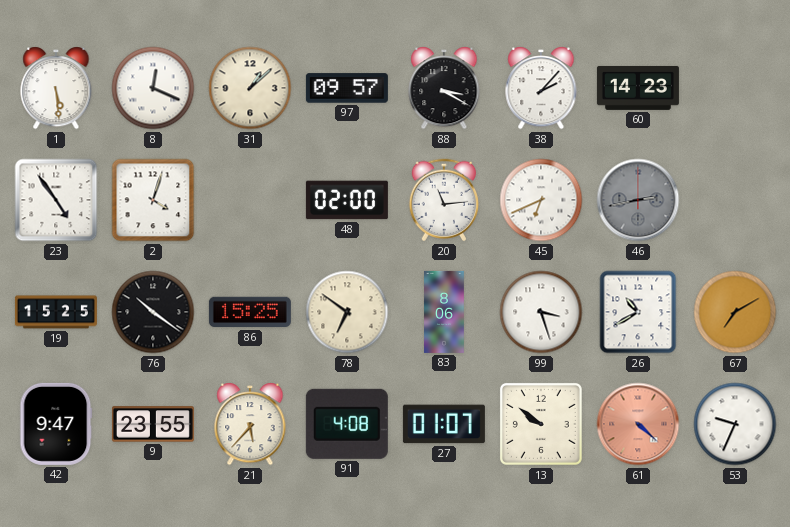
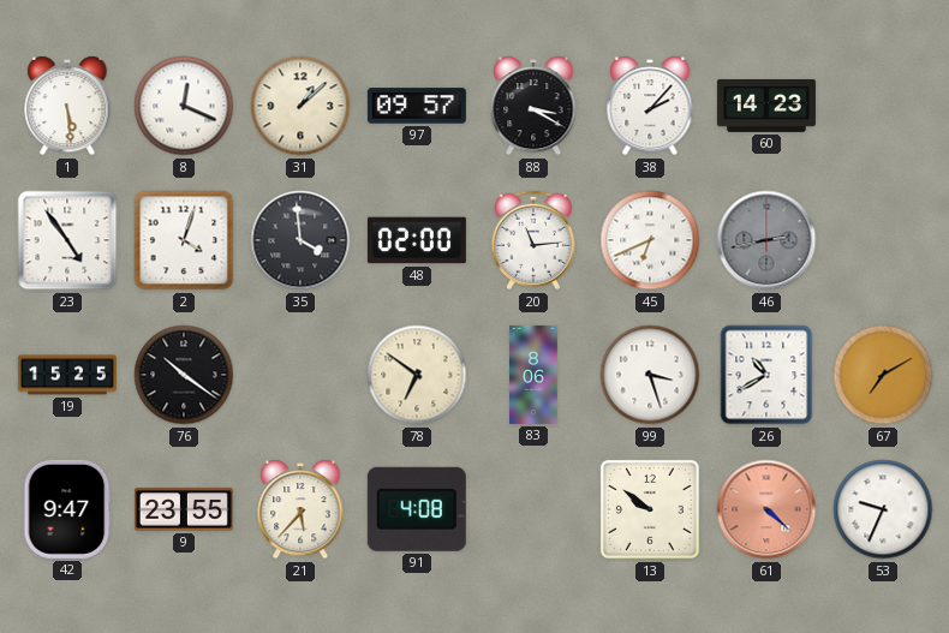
35: none -> 3:59
86: 15:25 -> none
27: 01:07 -> none
